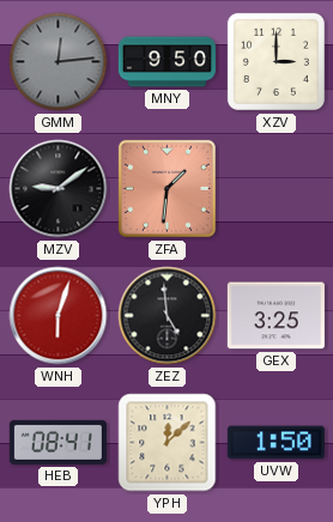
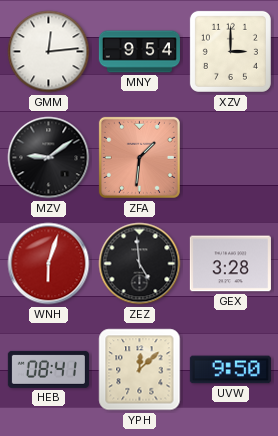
GMM dial: grey -> white
MNY: 9:50 -> 9:54
GEX: 3:25 -> 3:28
UVW: 1:50 -> 9:50
